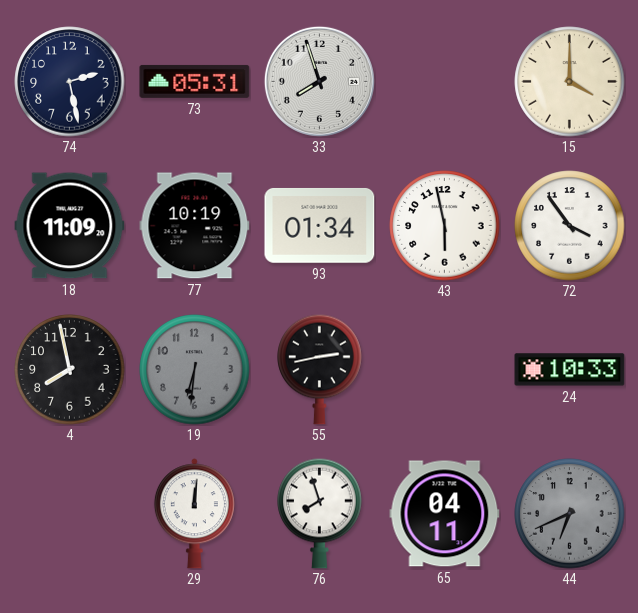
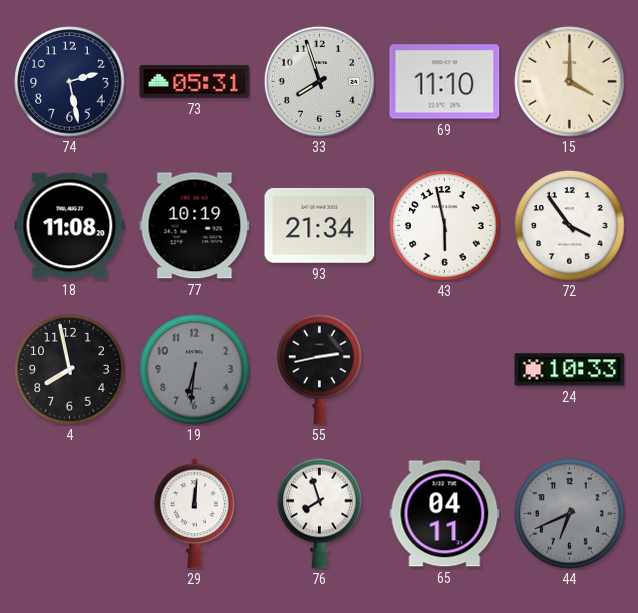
69: none -> 11:10
18: 11:09 -> 11:08
93: 01:34 -> 21:34
